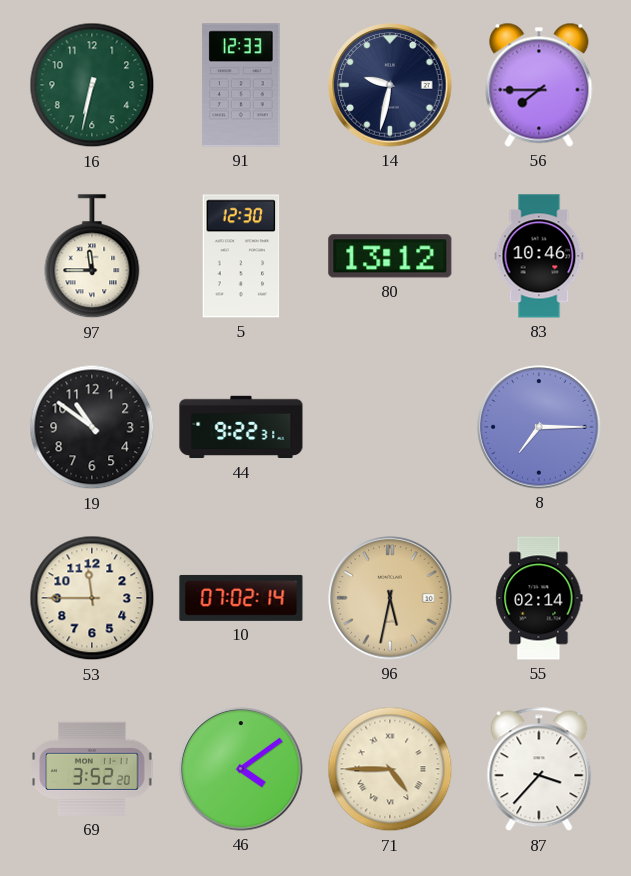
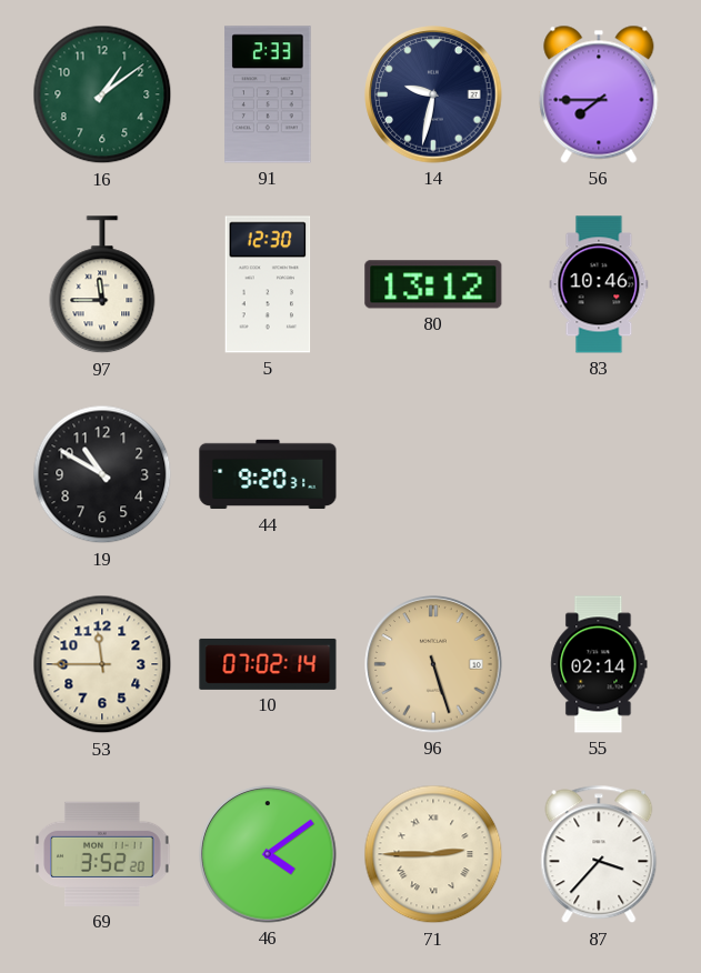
16: 6:32 -> 1:09
91: 12:33 -> 2:33
19: 10:51 -> 10:50
44: 9:22 -> 9:20
8: 7:15 -> none
96: 5:32 -> 5:27
71: 4:45 -> 2:45
